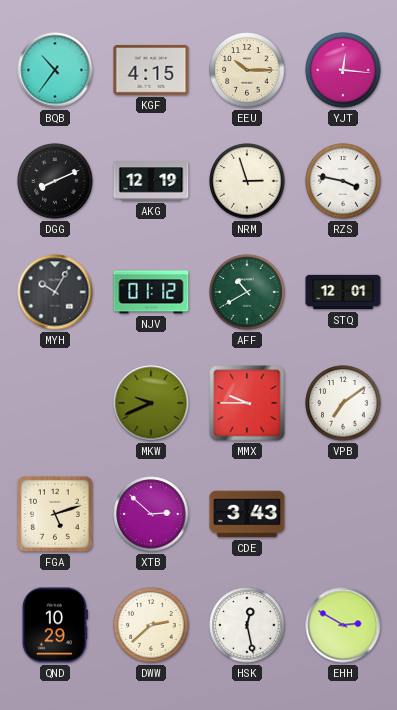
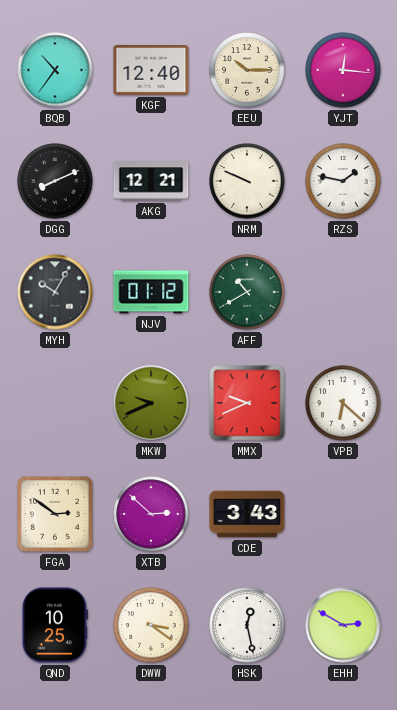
KGF: 4:15 -> 12:40
AKG: 12:19 -> 12:21
NRM: 2:57 -> 9:49
RZS: 3:47 -> 1:47
STQ: 12:01 -> none
MMX: 9:45 -> 9:41
VPB: 7:09 -> 6:22
FGA: 5:12 -> 2:51
QND: 10:29 -> 10:25
DWW: 2:38 -> 3:21
